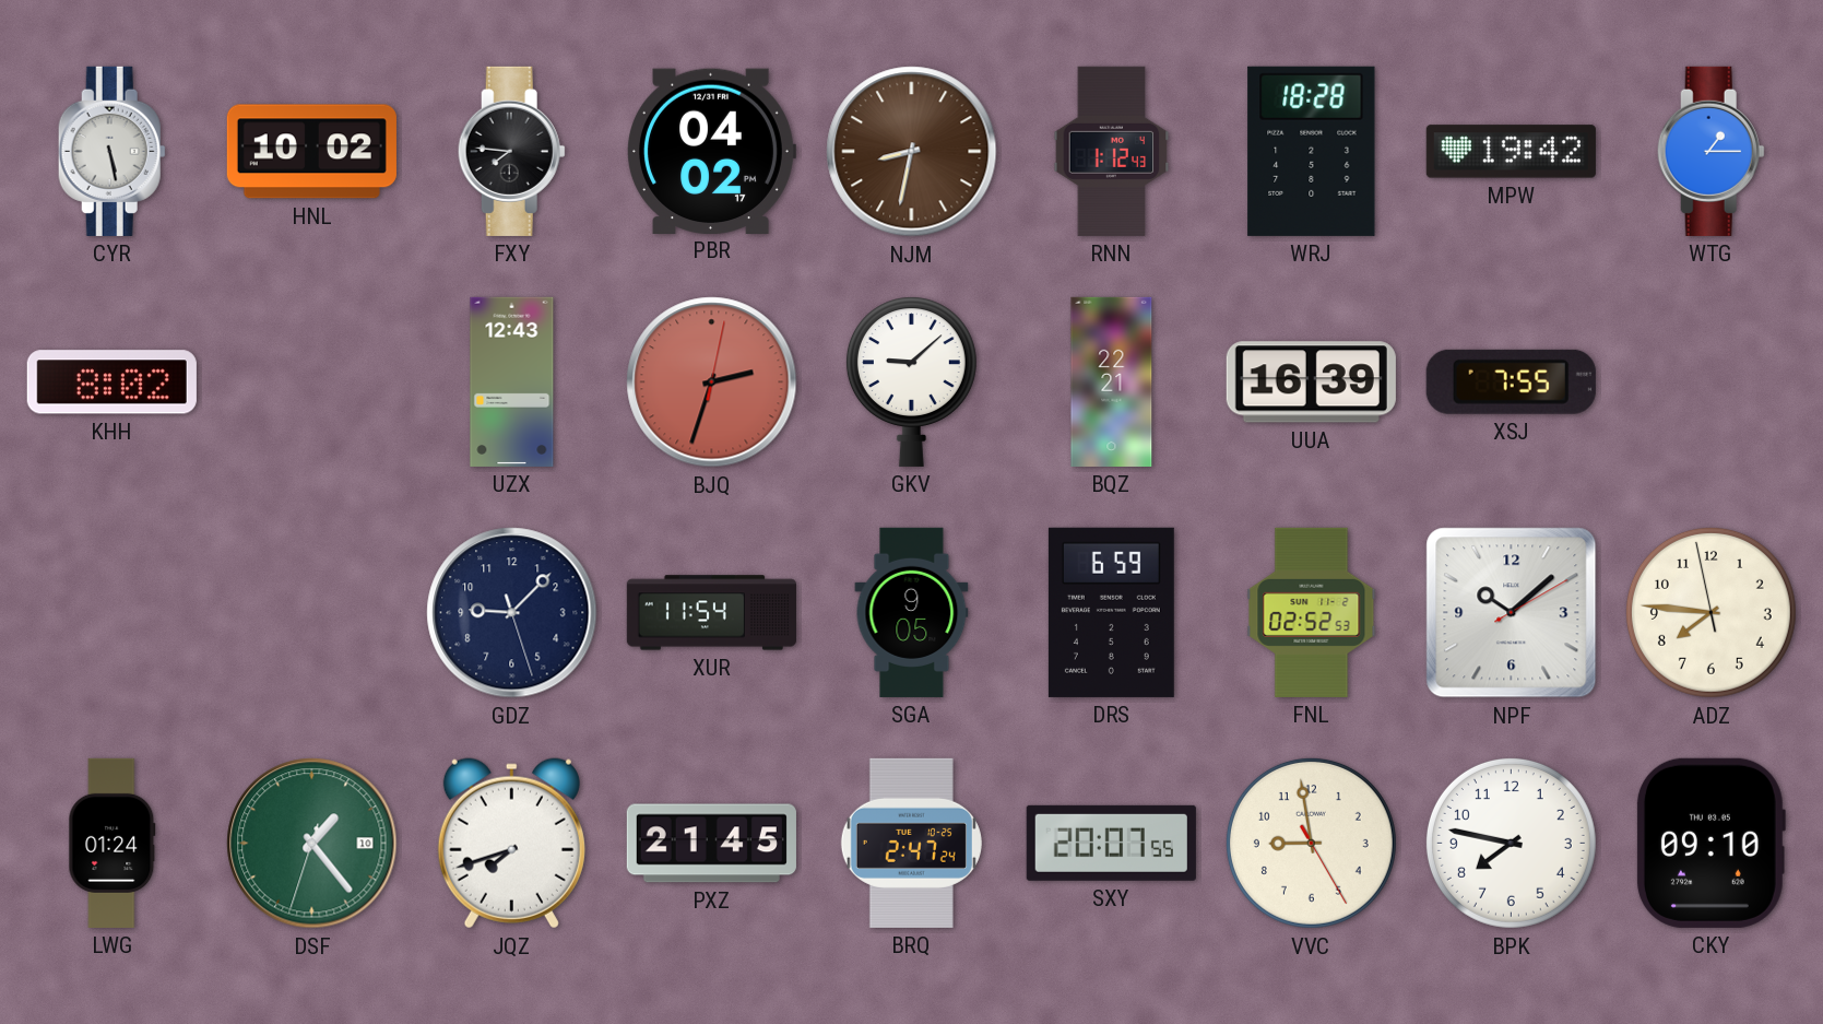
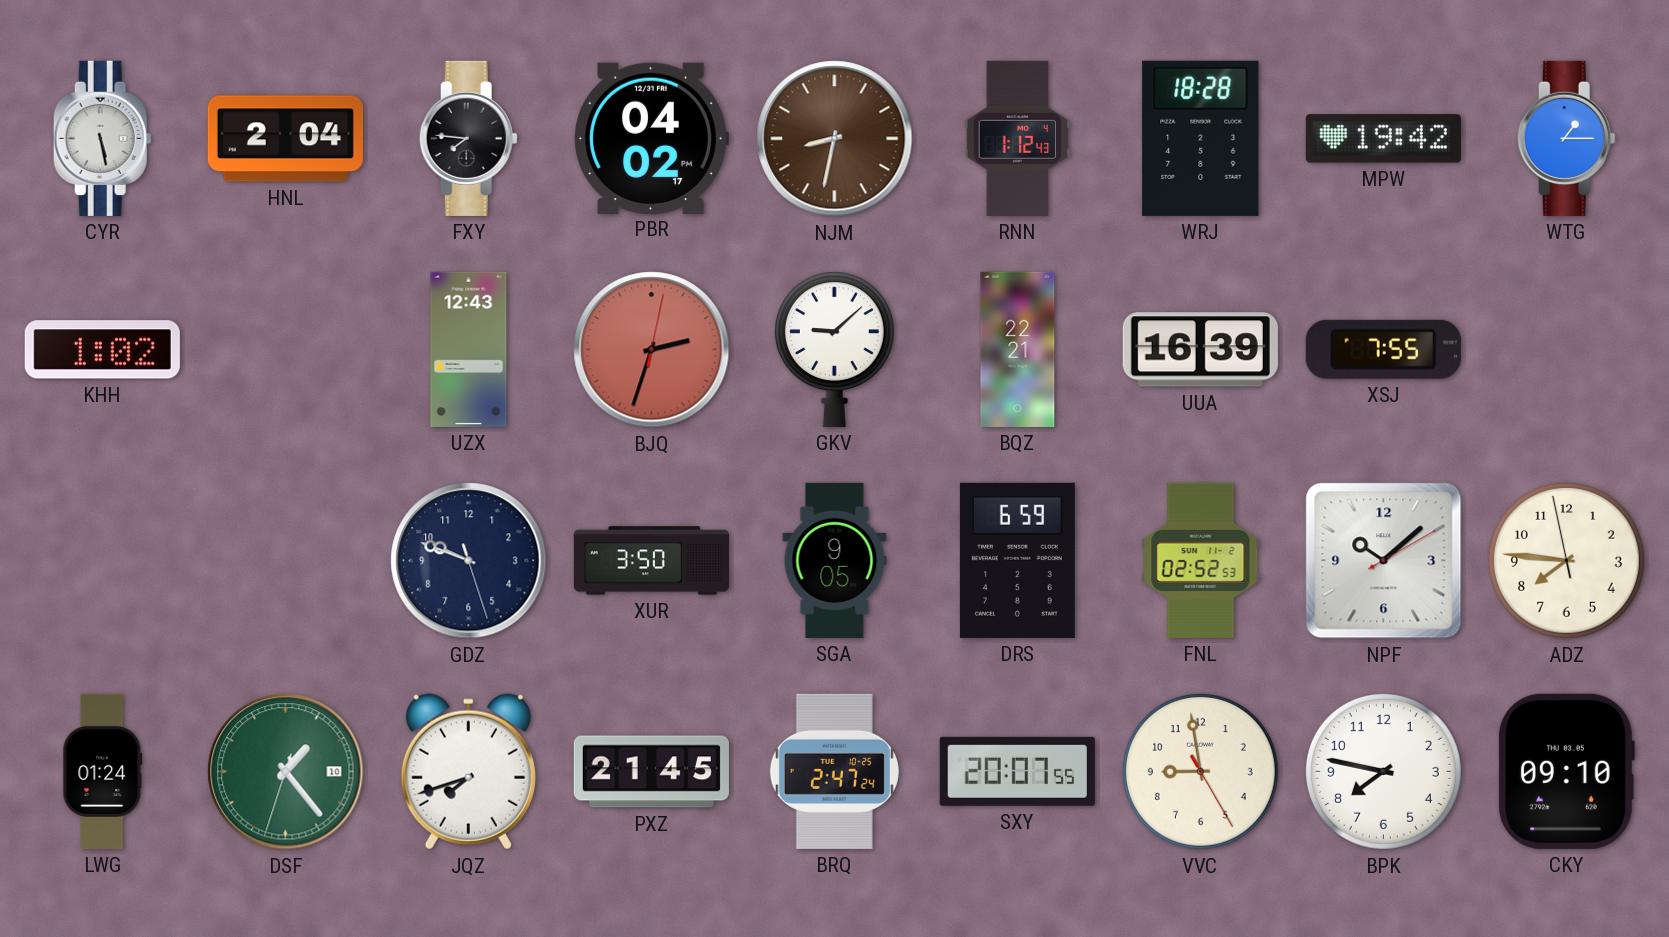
HNL: 10:02 -> 2:04
KHH: 8:02 -> 1:02
GDZ: 9:07 -> 9:48
XUR: 11:54 -> 3:50
